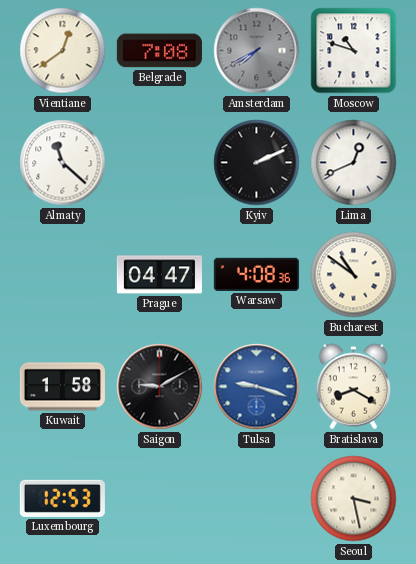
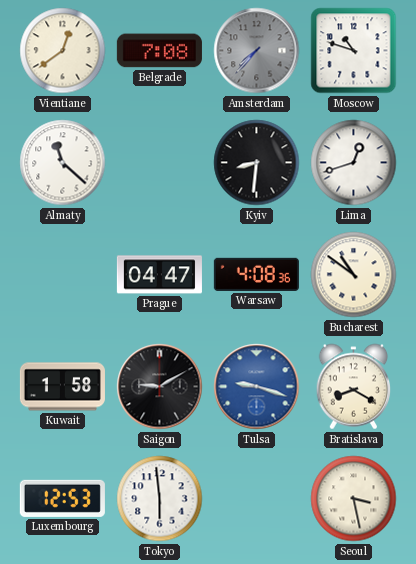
Amsterdam: 7:40 -> 7:37
Kyiv: 2:11 -> 8:31
Lima: 12:41 -> 12:42
Tokyo: none -> 5:59
